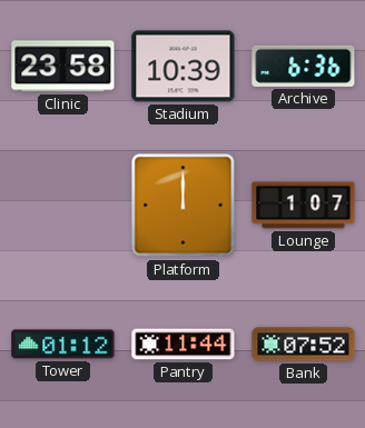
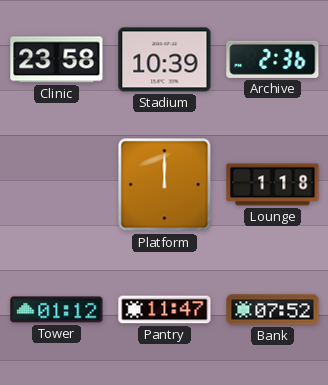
Archive: 6:36 -> 2:36
Lounge: 1:07 -> 1:18
Pantry: 11:44 -> 11:47
